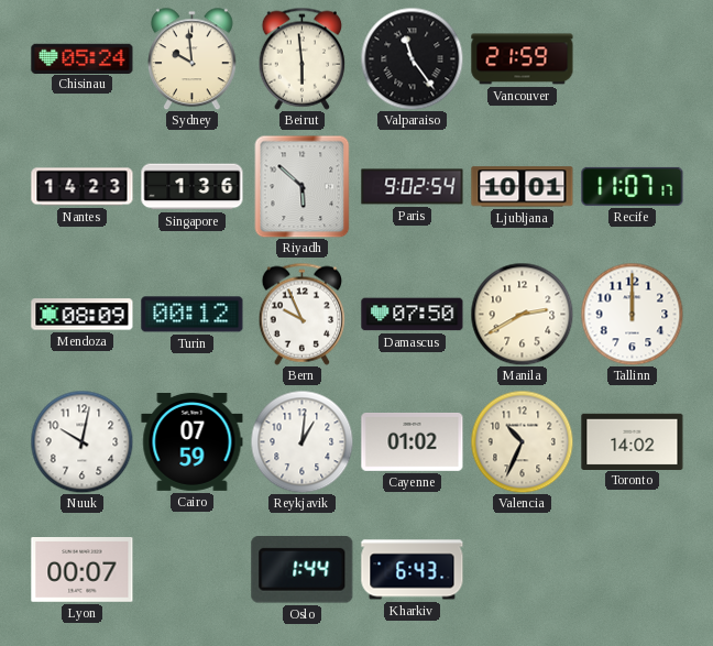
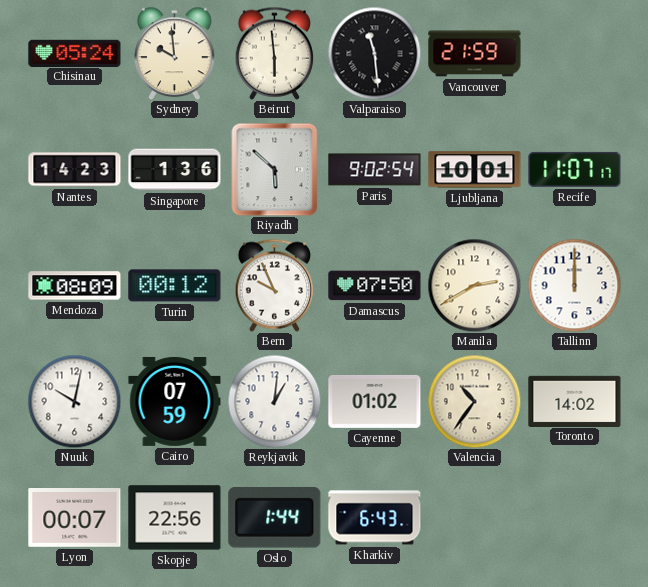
Valparaiso: 11:24 -> 11:29
Valencia: 10:34 -> 10:36
Skopje: none -> 22:56
